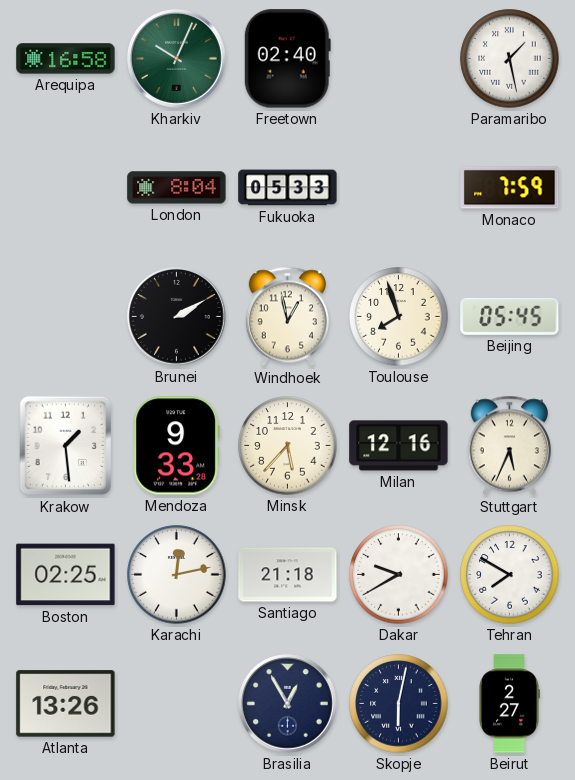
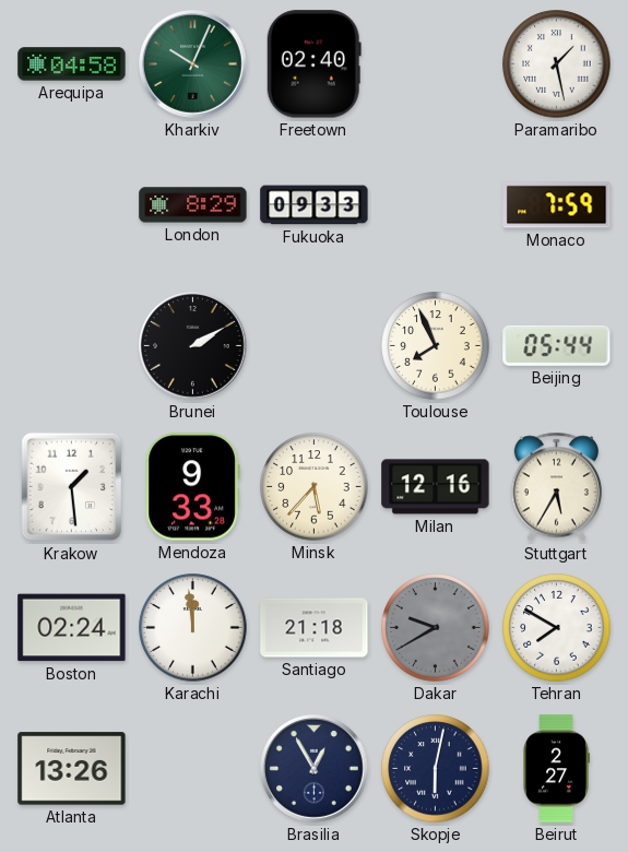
Arequipa: 16:58 -> 04:58
London: 8:04 -> 8:29
Fukuoka: 05:33 -> 09:33
Windhoek: 12:58 -> none
Toulouse: 7:57 -> 7:56
Beijing: 05:45 -> 05:44
Stuttgart: 5:34 -> 5:35
Boston: 02:25 -> 02:24
Karachi: 12:13 -> 11:59
Dakar dial: white -> grey
